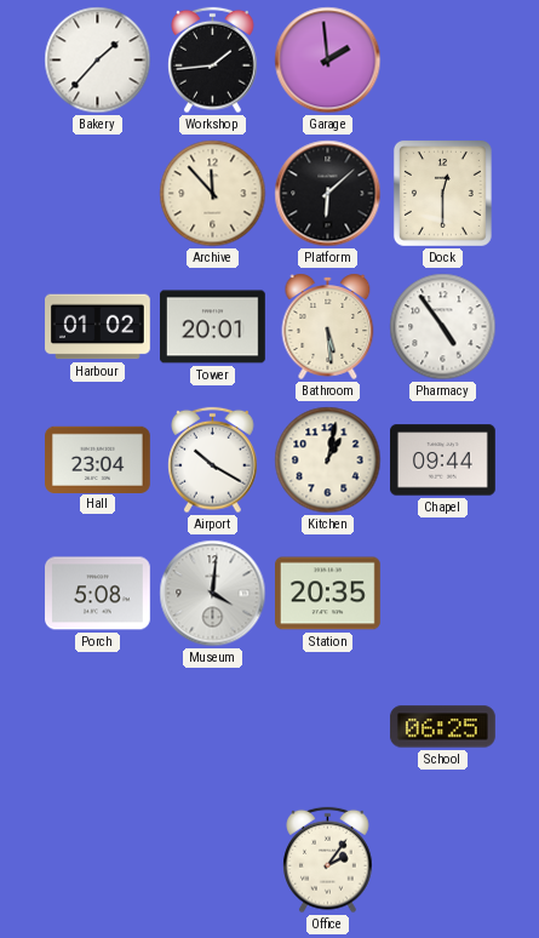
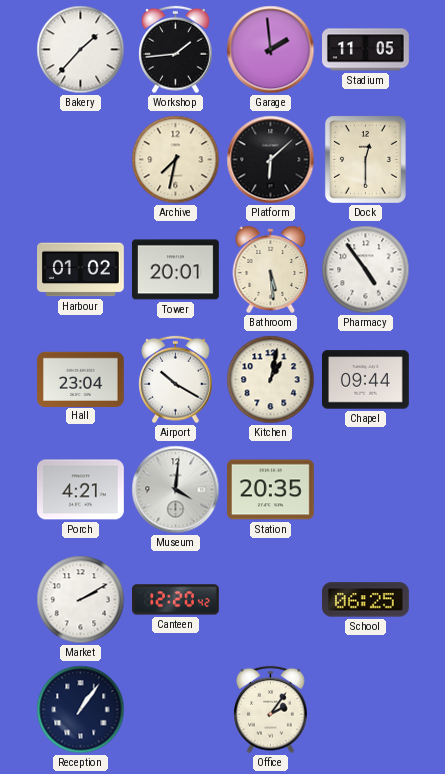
Stadium: none -> 11:05
Archive: 11:53 -> 7:32
Porch: 5:08 -> 4:21
Market: none -> 2:10
Canteen: none -> 12:20
Reception: none -> 1:06
